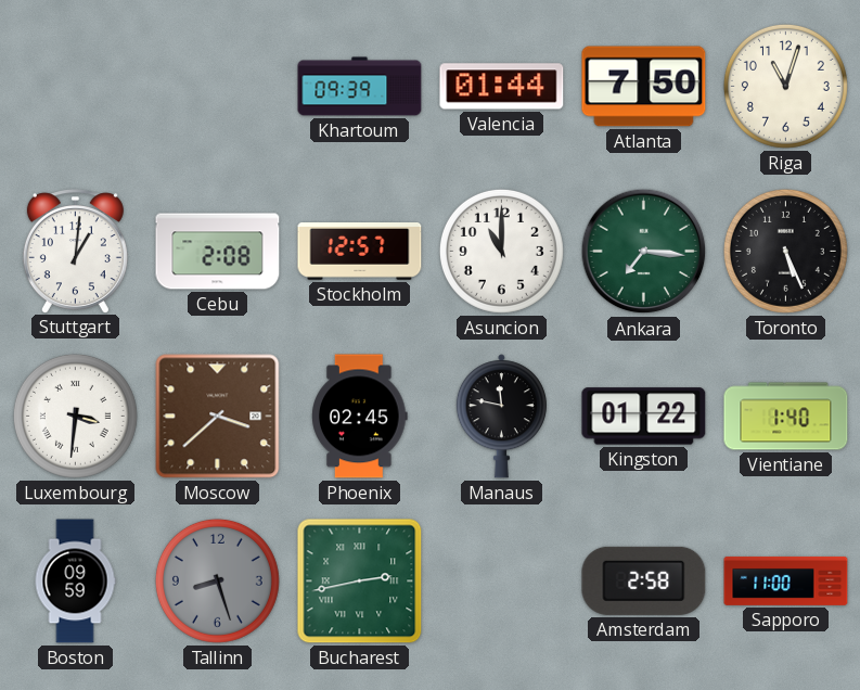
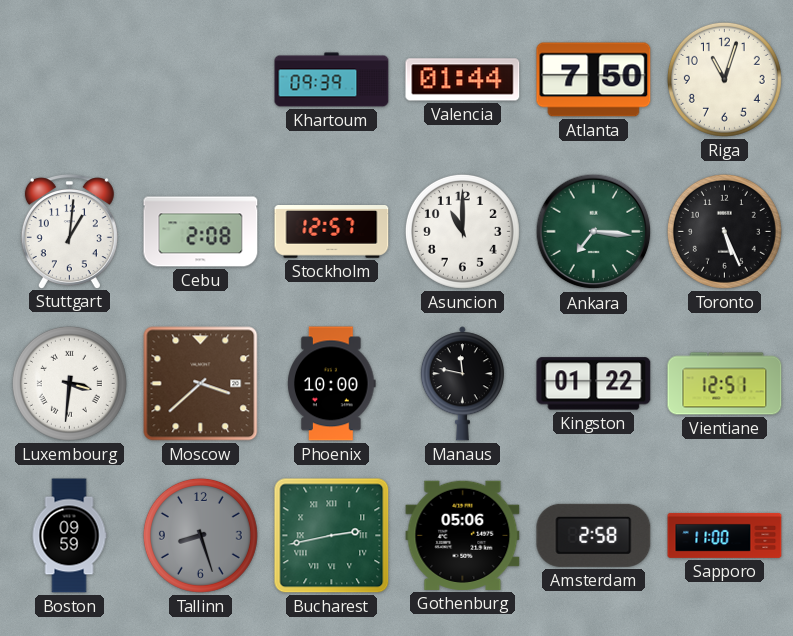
Phoenix: 02:45 -> 10:00
Vientiane: 1:40 -> 12:51
Gothenburg: none -> 05:06
